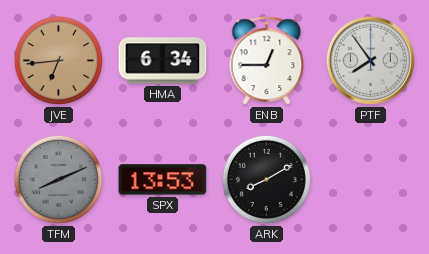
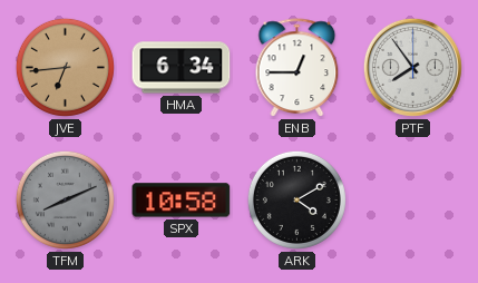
SPX: 13:53 -> 10:58
ARK: 8:10 -> 4:10
